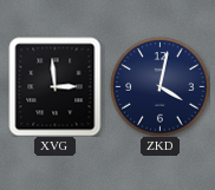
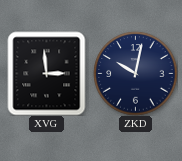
ZKD: 4:02 -> 10:02
